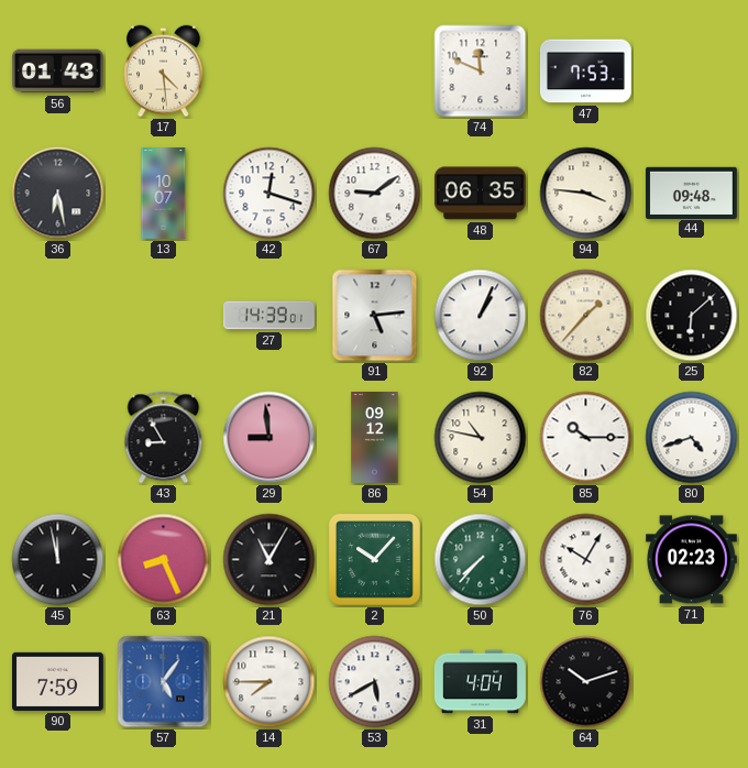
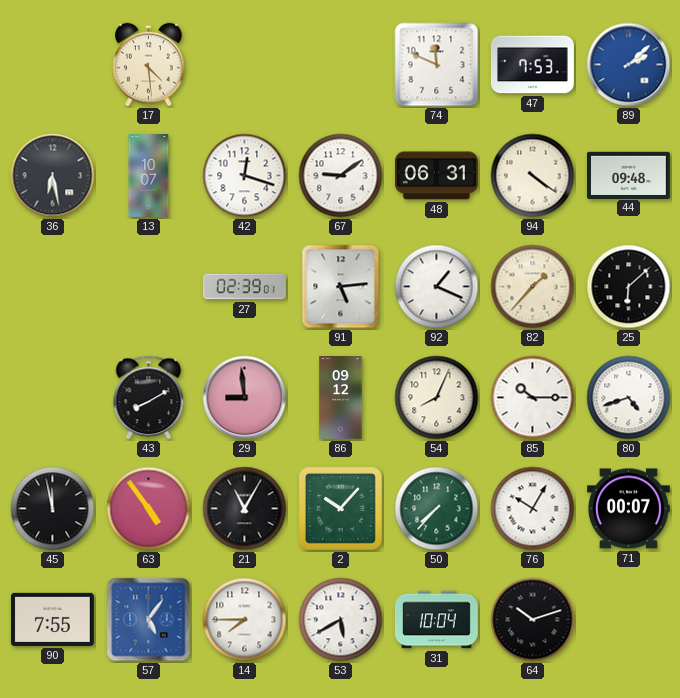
56: 01:43 -> none
89: none -> 2:08
48: 06:35 -> 06:31
94: 3:46 -> 4:21
27: 14:39 -> 02:39
92: 1:04 -> 1:19
43: 8:55 -> 8:10
54: 10:47 -> 8:04
63: 8:26 -> 4:54
71: 02:23 -> 00:07
90: 7:59 -> 7:55
31: 4:04 -> 10:04
